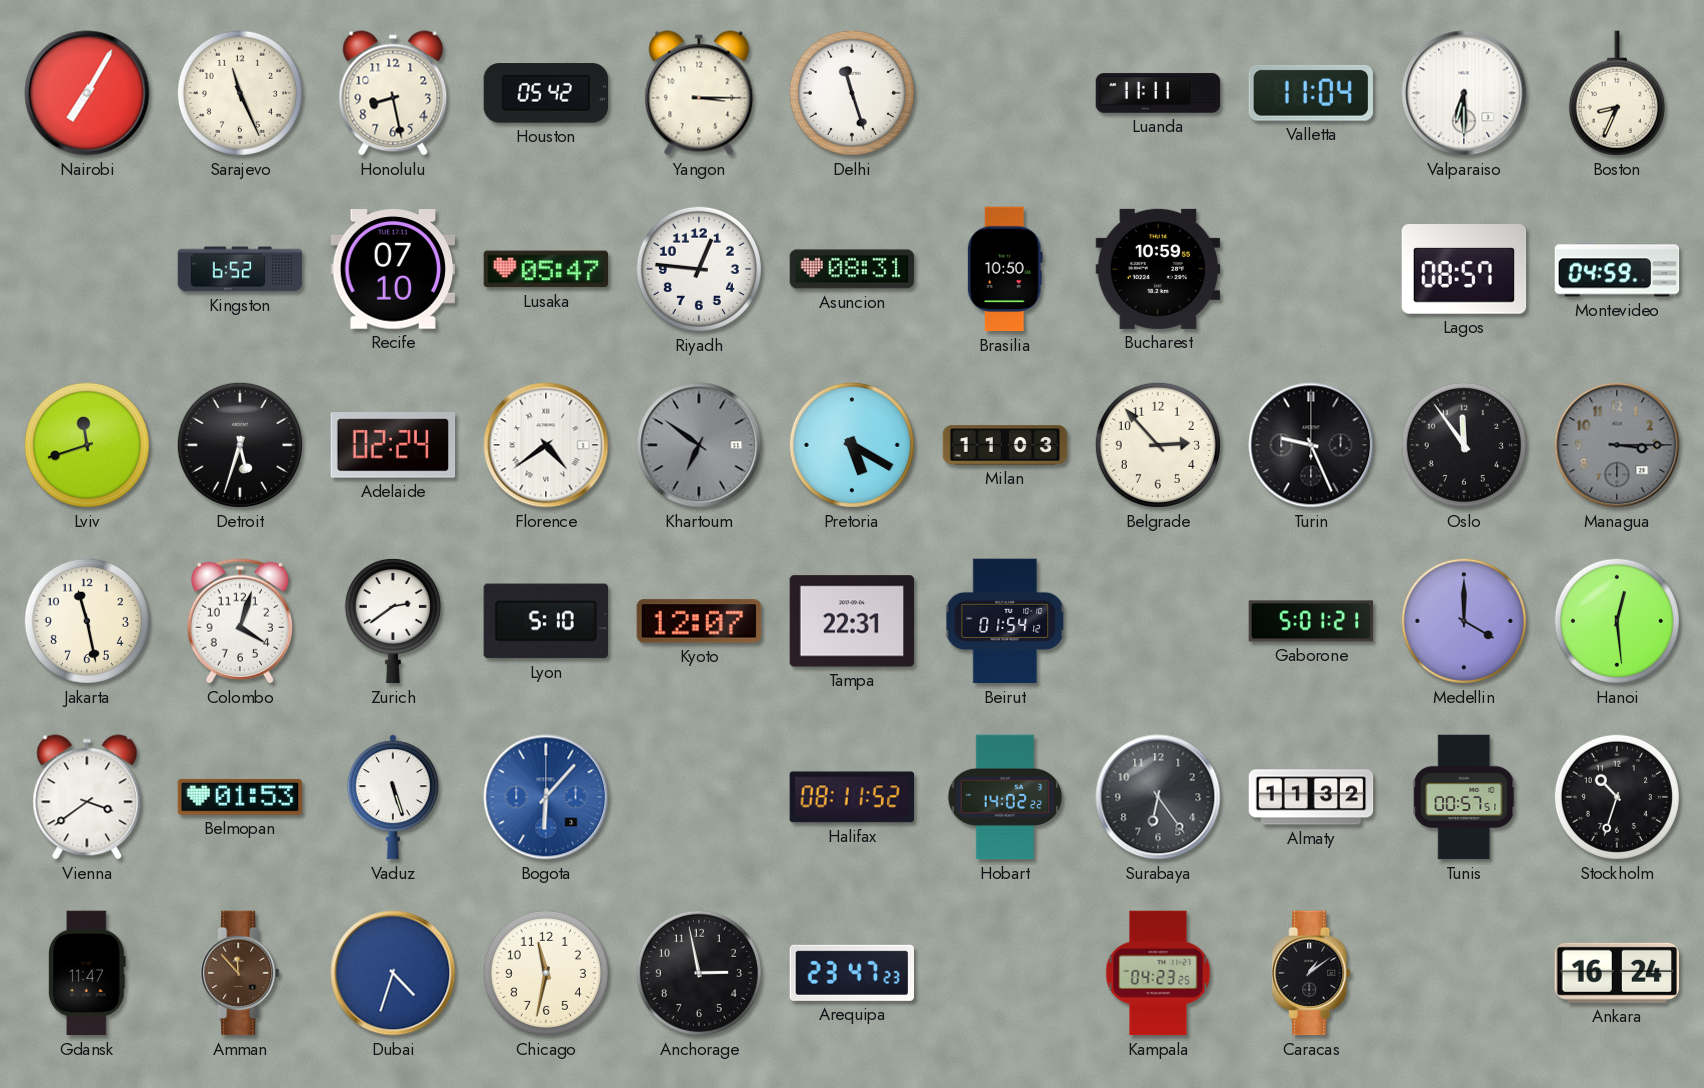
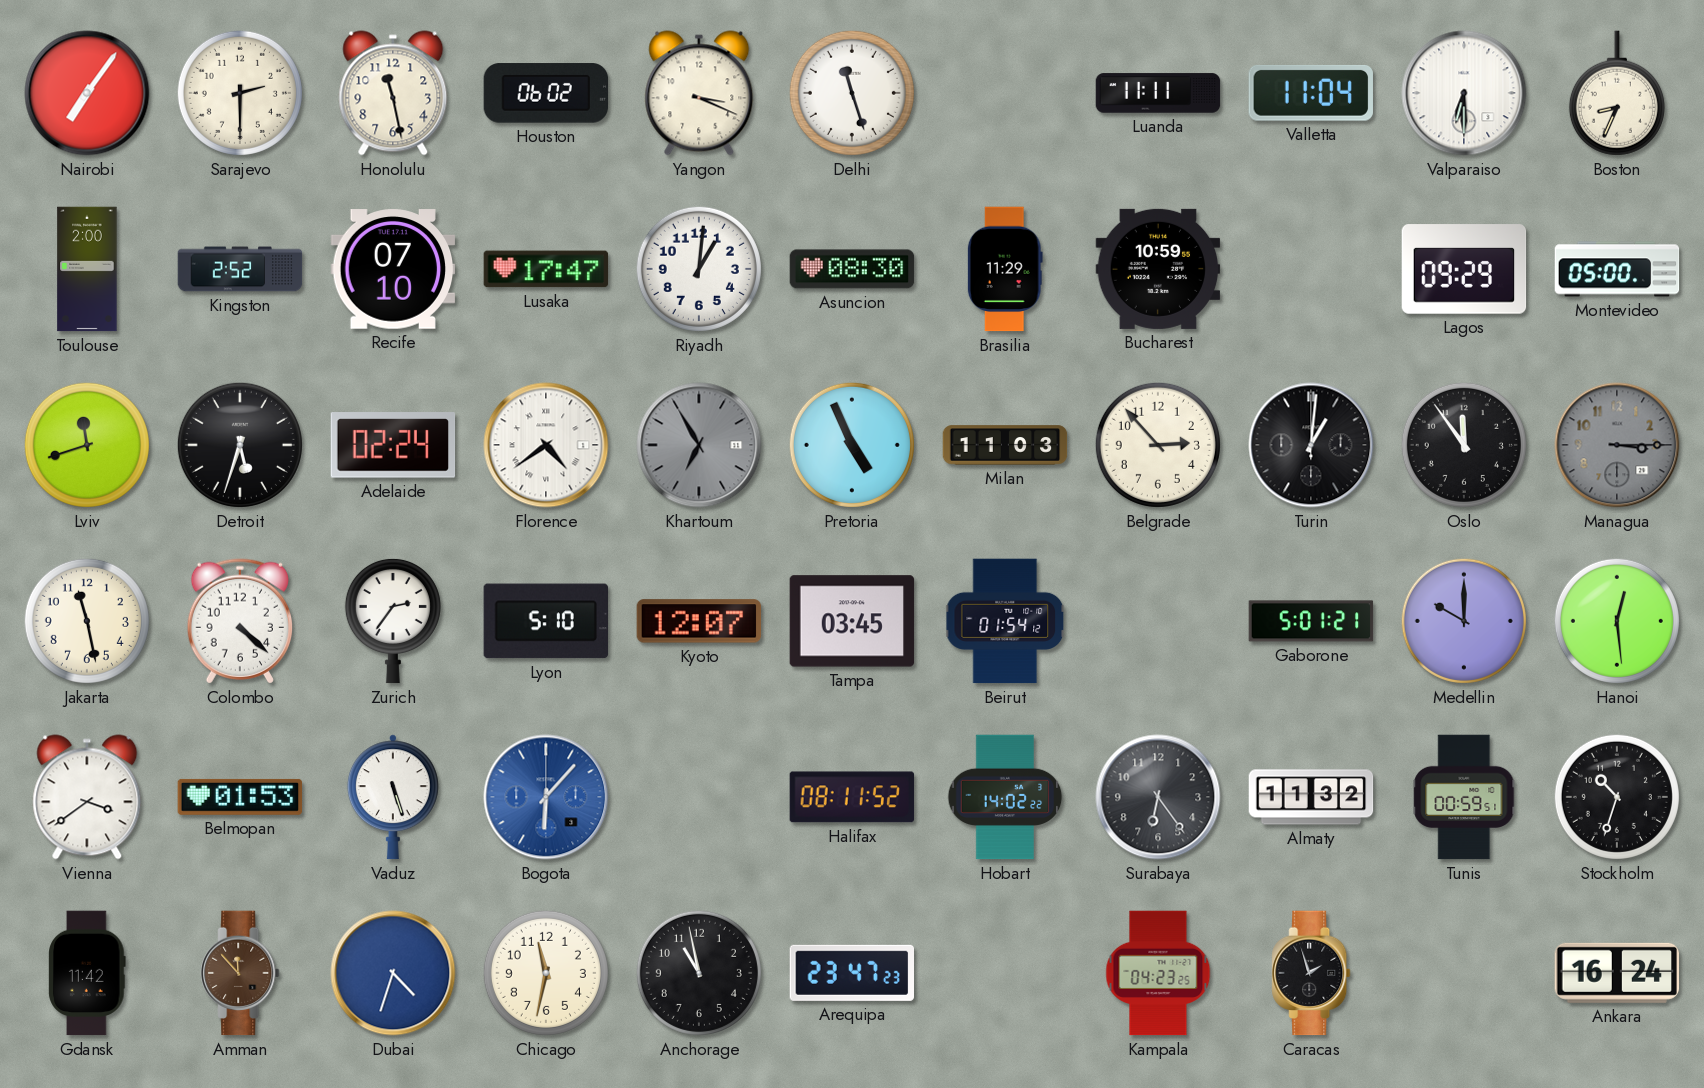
Nairobi: 7:05 -> 7:06
Sarajevo: 11:26 -> 2:30
Honolulu: 8:28 -> 11:28
Houston: 05:42 -> 06:02
Yangon: 3:15 -> 3:19
Toulouse: none -> 2:00
Kingston: 6:52 -> 2:52
Lusaka: 05:47 -> 17:47
Riyadh: 12:46 -> 1:01
Asuncion: 08:31 -> 08:30
Brasilia: 10:50 -> 11:29
Lagos: 08:57 -> 09:29
Montevideo: 04:59 -> 05:00
Khartoum: 6:51 -> 6:55
Pretoria: 5:20 -> 4:56
Turin: 9:26 -> 1:01
Colombo: 4:03 -> 4:22
Zurich: 2:39 -> 2:36
Tampa: 22:31 -> 03:45
Medellin: 4:00 -> 10:00
Tunis: 00:57 -> 00:59
Gdansk: 11:47 -> 11:42
Anchorage: 2:58 -> 10:58
Caracas: 1:09 -> 1:57
